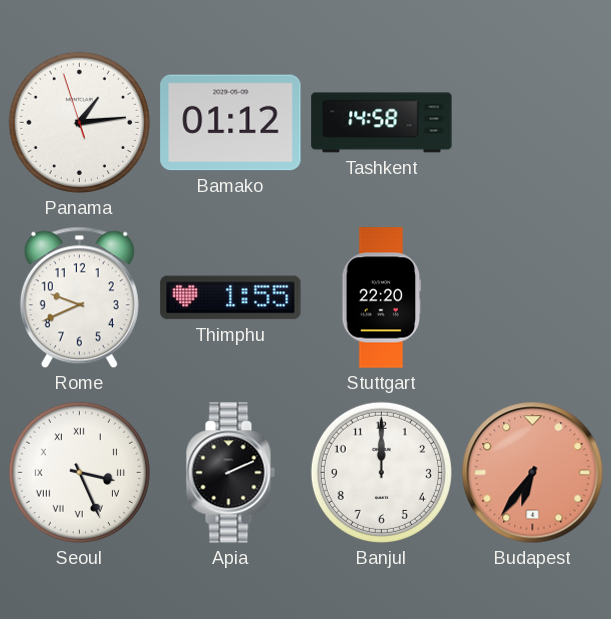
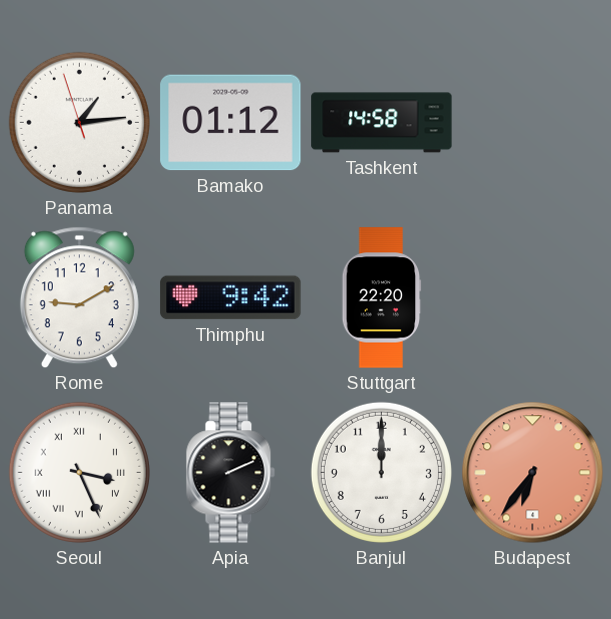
Rome: 9:41 -> 9:10
Thimphu: 1:55 -> 9:42
